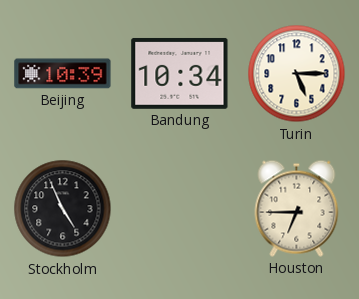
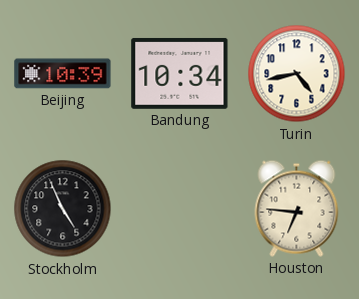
Turin: 5:15 -> 4:43
Houston: 6:45 -> 6:46
